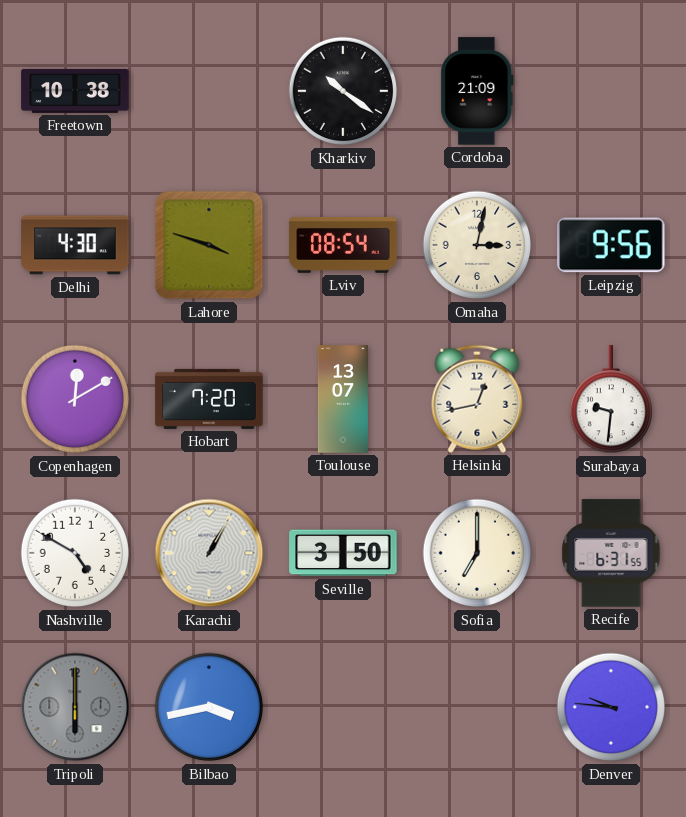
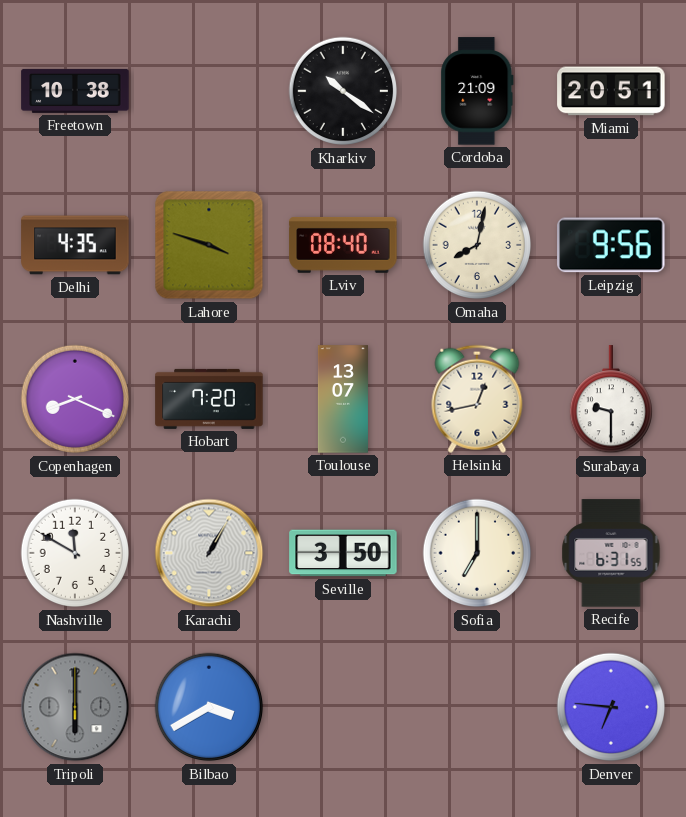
Miami: none -> 20:51
Delhi: 4:30 -> 4:35
Lviv: 08:54 -> 08:40
Omaha: 3:02 -> 8:02
Copenhagen: 12:10 -> 8:19
Surabaya: 9:31 -> 9:30
Nashville: 4:50 -> 11:50
Bilbao: 3:43 -> 3:40
Denver: 9:46 -> 6:46
